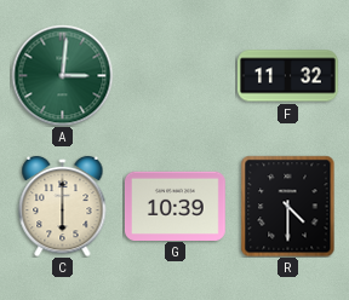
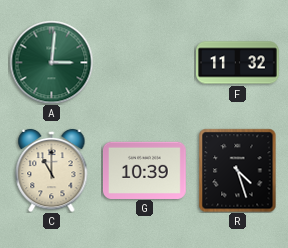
C: 6:00 -> 11:00
R: 4:30 -> 4:27
